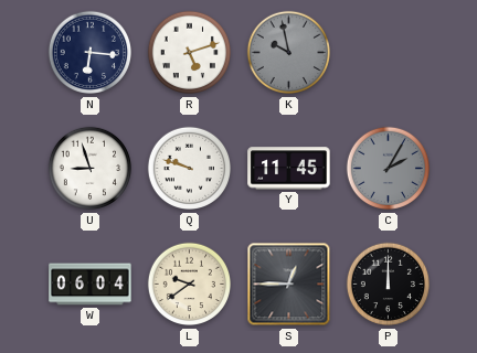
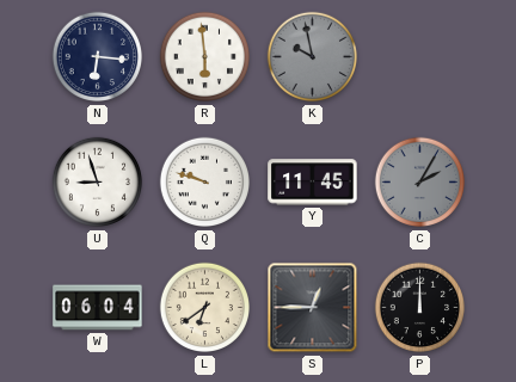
R: 5:12 -> 5:59
L: 9:39 -> 6:39
